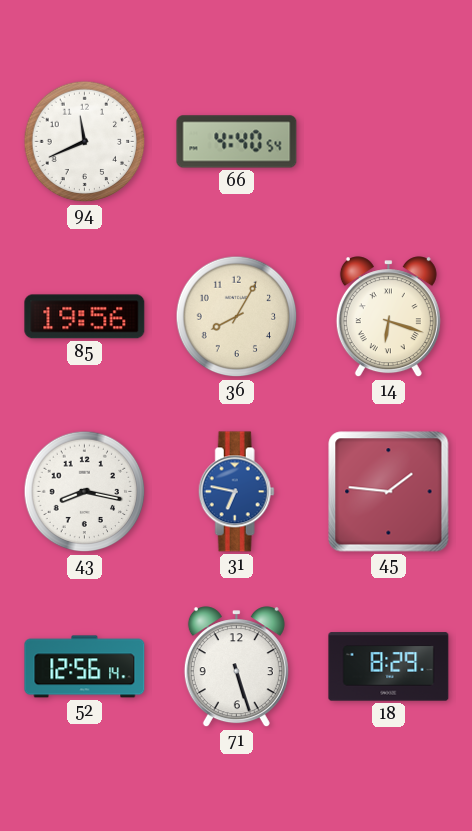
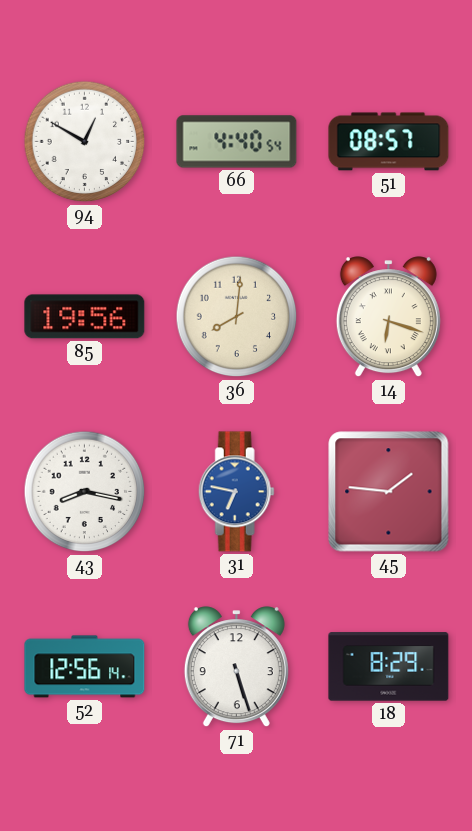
94: 11:41 -> 12:50
51: none -> 08:57
36: 8:05 -> 8:01
